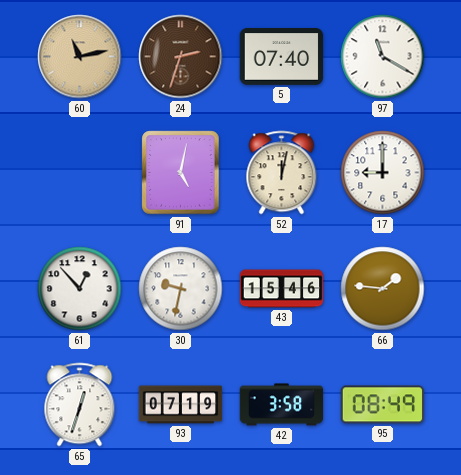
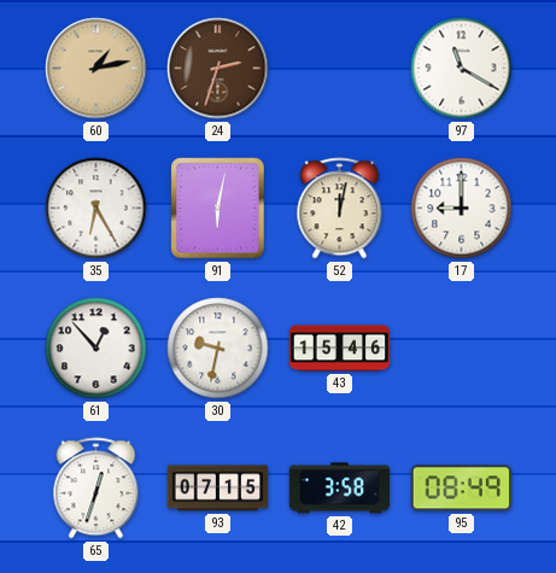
60: 11:13 -> 1:13
5: 07:40 -> none
35: none -> 6:25
91: 5:02 -> 6:02
66: 1:46 -> none
93: 07:19 -> 07:15
